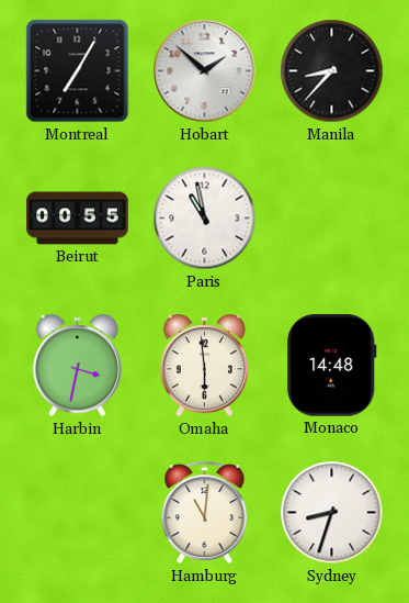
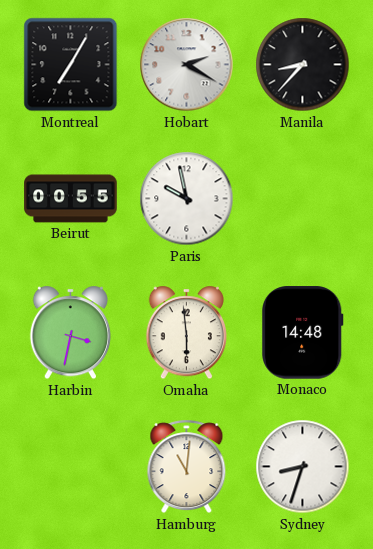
Hobart: 1:52 -> 2:20
Paris: 10:58 -> 9:58
